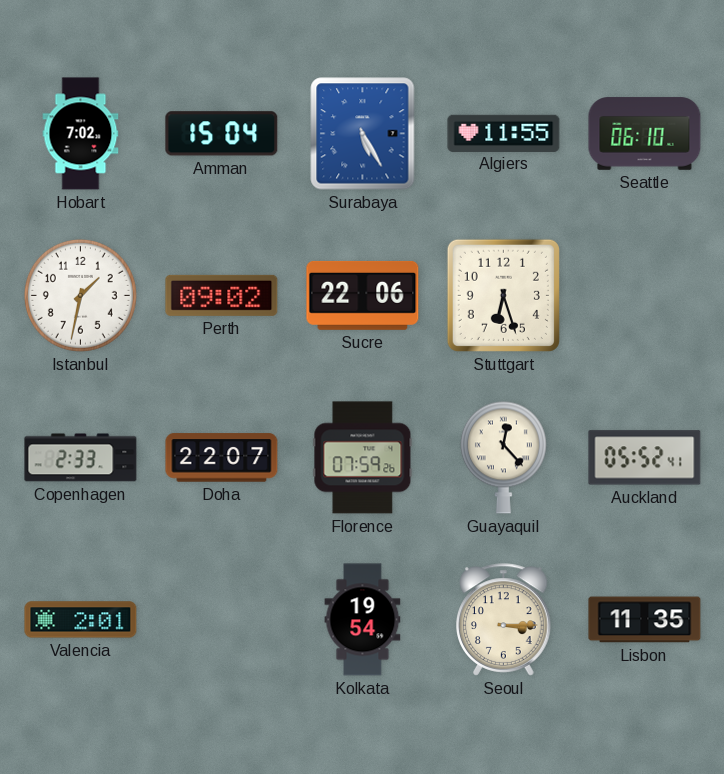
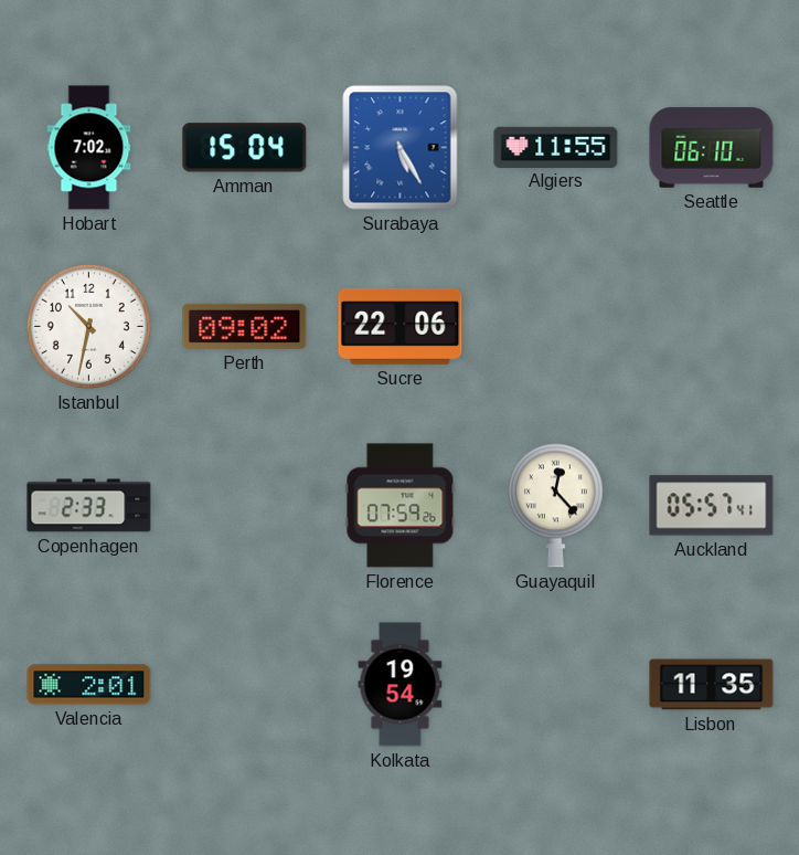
Istanbul: 1:32 -> 10:32
Stuttgart: 6:27 -> none
Doha: 22:07 -> none
Auckland: 05:52 -> 05:57
Seoul: 3:15 -> none
